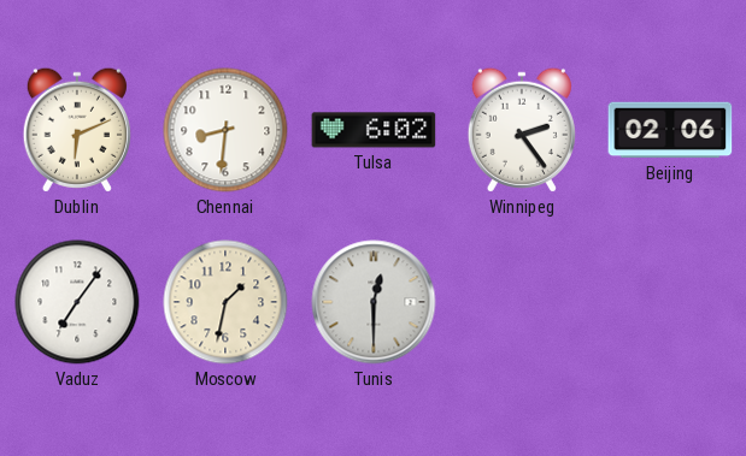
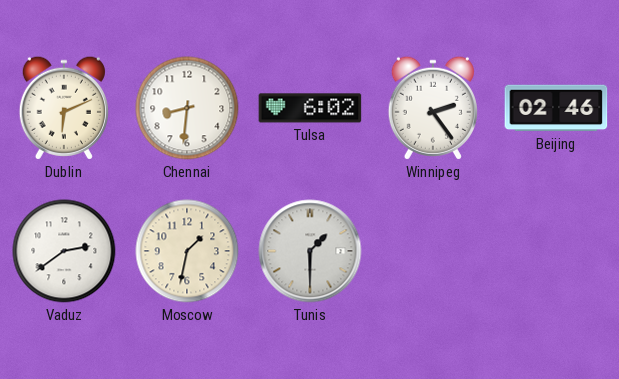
Beijing: 02:06 -> 02:46
Vaduz: 7:06 -> 2:39
Tunis: 12:30 -> 1:30
